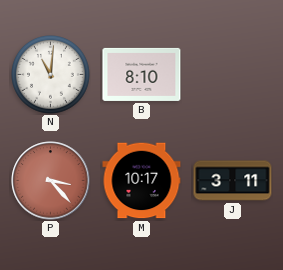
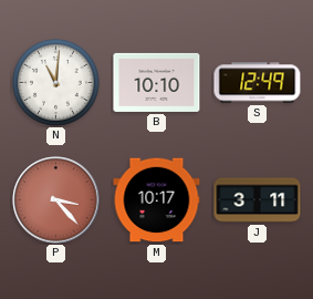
B: 8:10 -> 10:10
S: none -> 12:49
